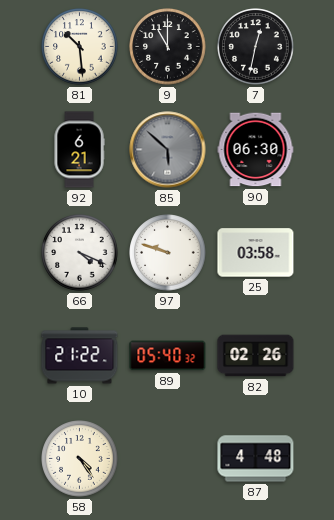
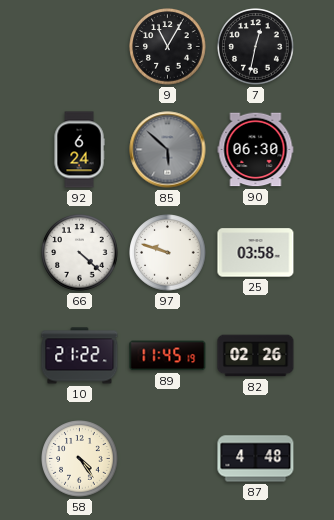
81: 10:29 -> none
9: 11:00 -> 11:05
92: 6:21 -> 6:24
66: 4:19 -> 4:22
89: 05:40 -> 11:45
